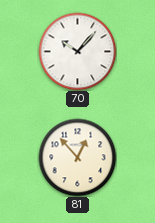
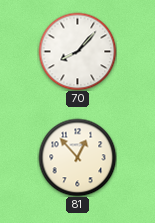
70: 10:07 -> 8:07
